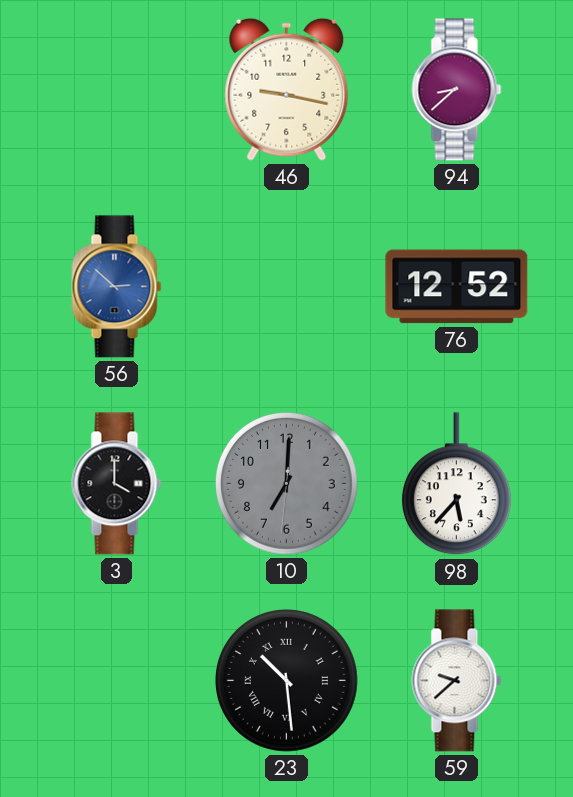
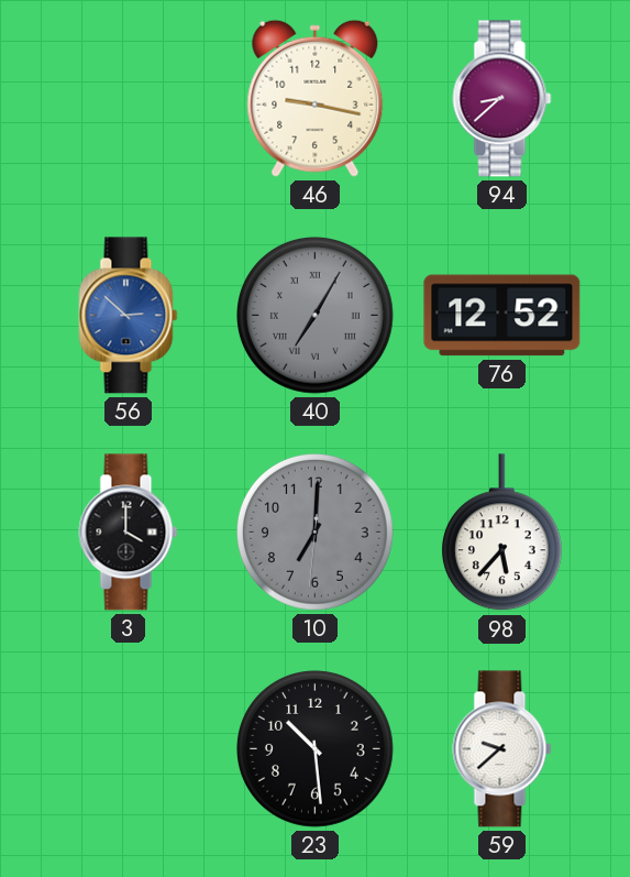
40: none -> 7:05
23 numerals: Roman -> Arabic
